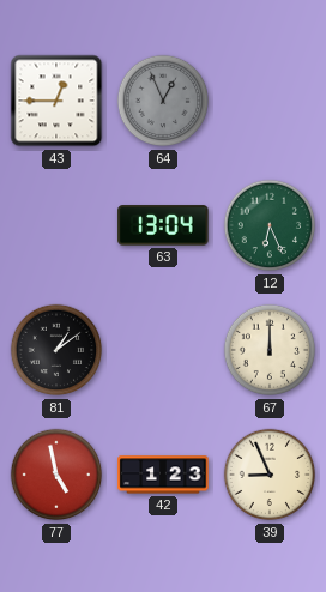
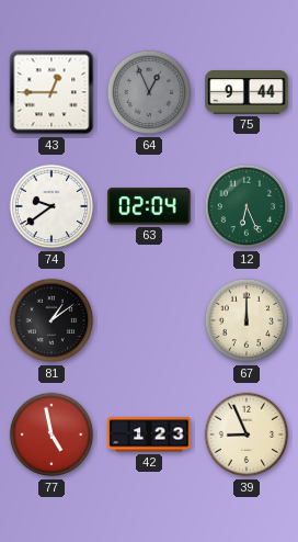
75: none -> 9:44
74: none -> 9:39
63: 13:04 -> 02:04
